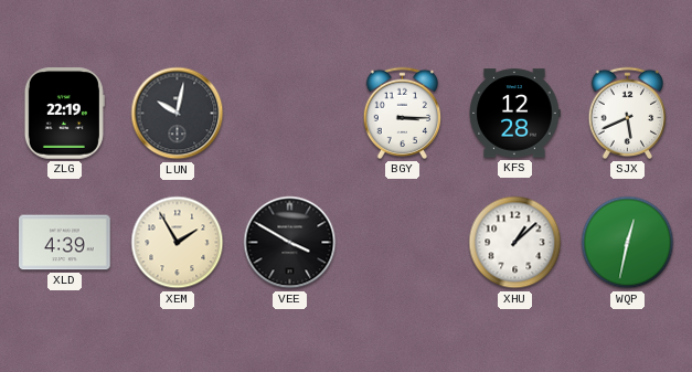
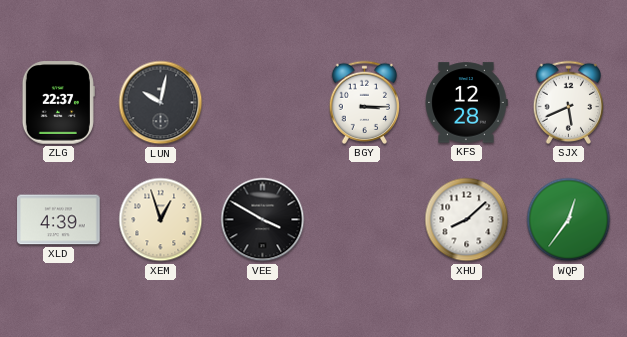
ZLG: 22:19 -> 22:37
XEM: 1:55 -> 12:57
XHU: 1:08 -> 8:08
WQP: 12:32 -> 12:36
